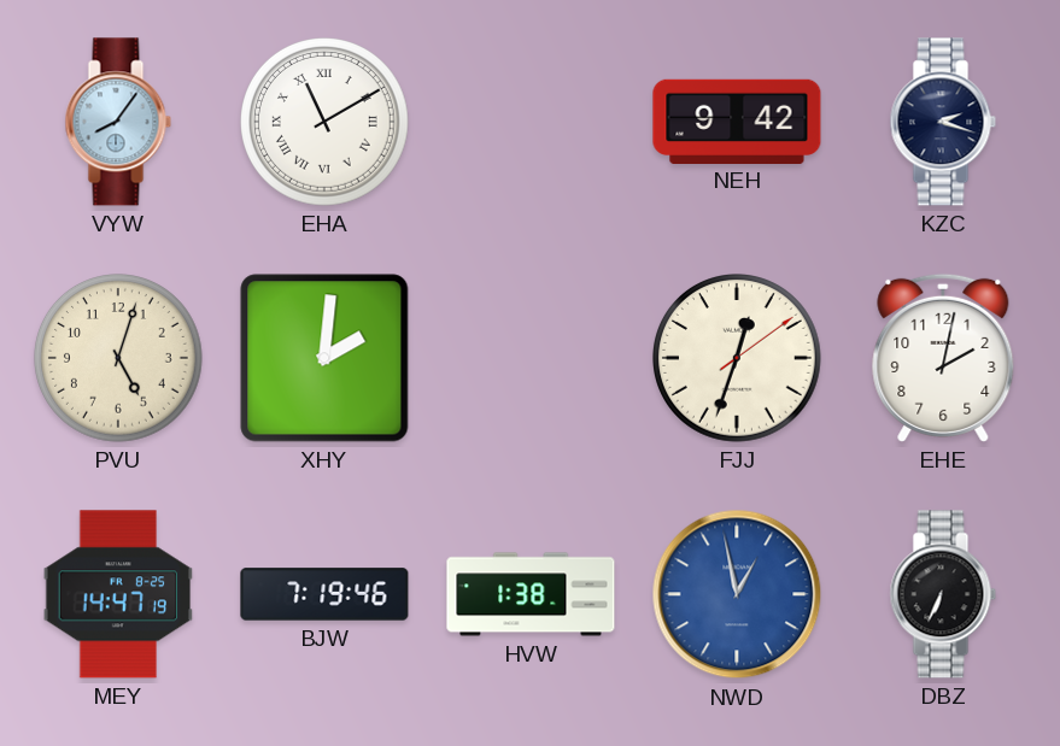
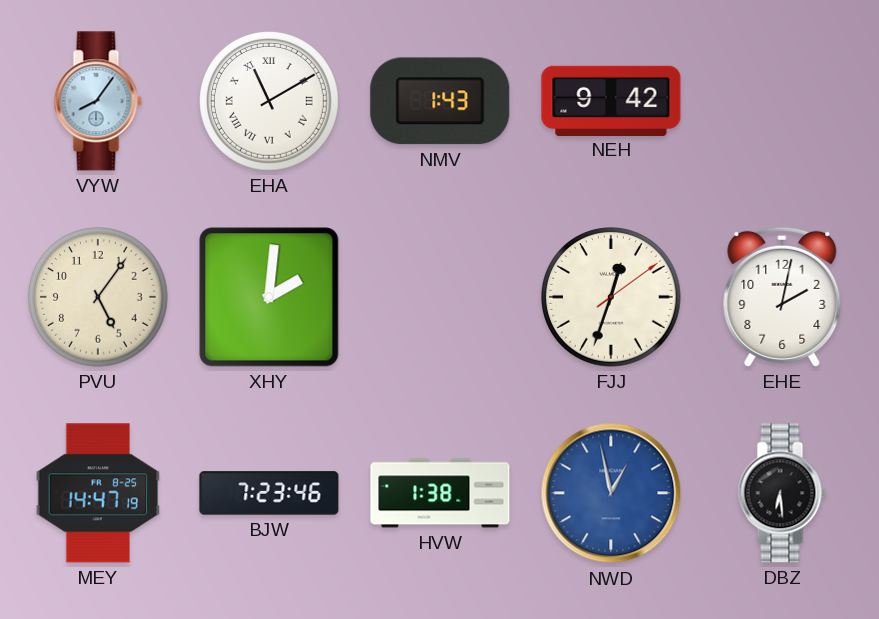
NMV: none -> 1:43
KZC: 2:18 -> none
PVU: 5:03 -> 5:06
BJW: 7:19 -> 7:23
DBZ: 6:34 -> 6:29
